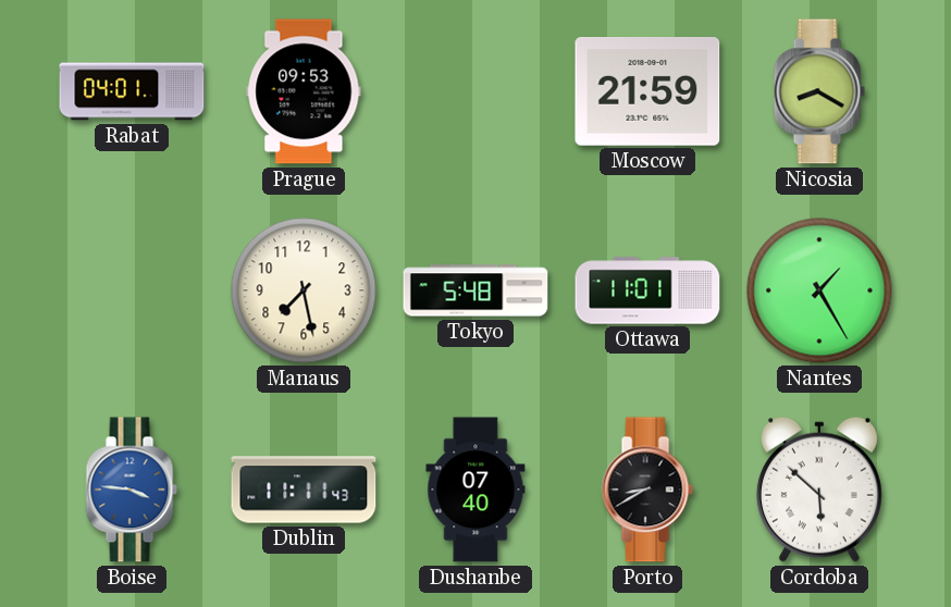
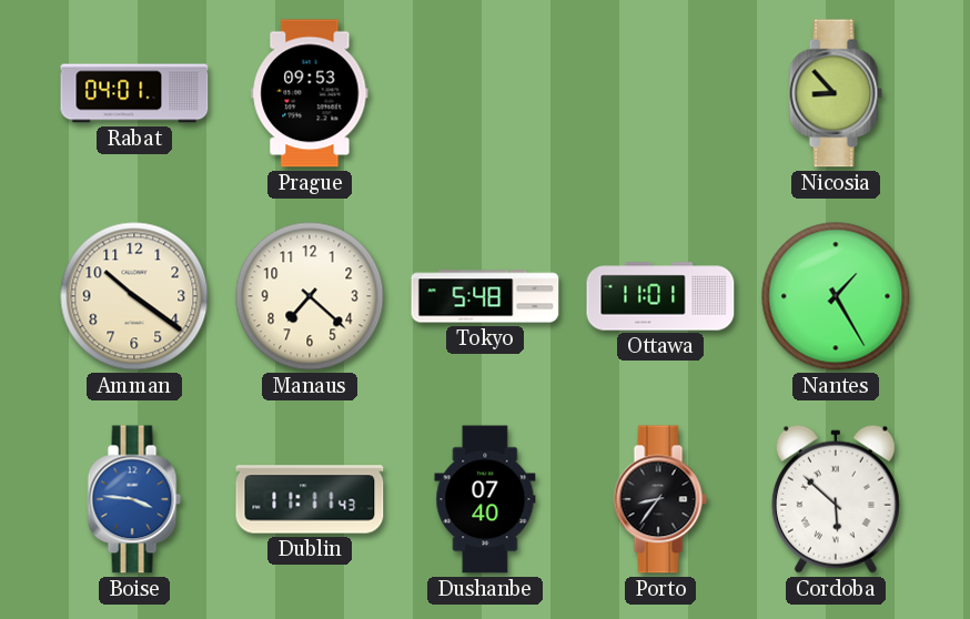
Moscow: 21:59 -> none
Nicosia: 8:20 -> 8:53
Amman: none -> 10:21
Manaus: 7:28 -> 7:22
Porto: 8:40 -> 8:36
